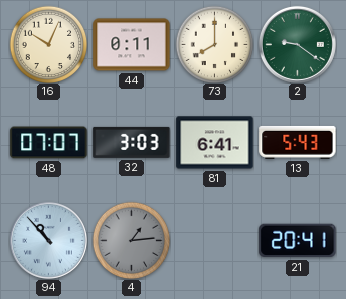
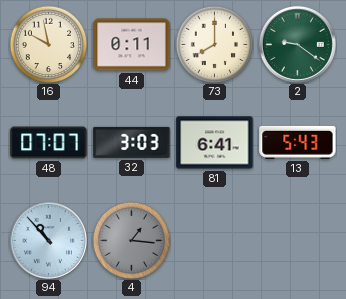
16: 10:04 -> 9:58
4: 1:14 -> 1:16
21: 20:41 -> none
